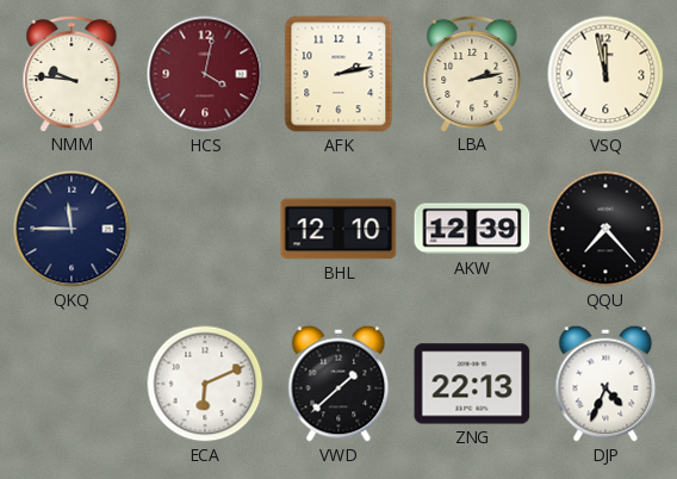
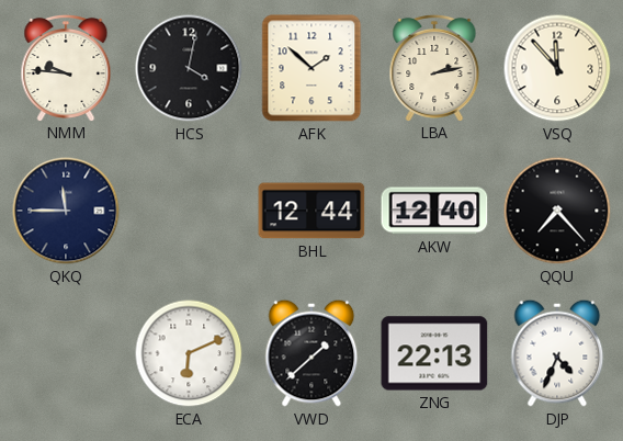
HCS dial: burgundy -> black
AFK: 2:13 -> 1:52
VSQ: 11:58 -> 11:53
BHL: 12:10 -> 12:44
AKW: 12:39 -> 12:40
